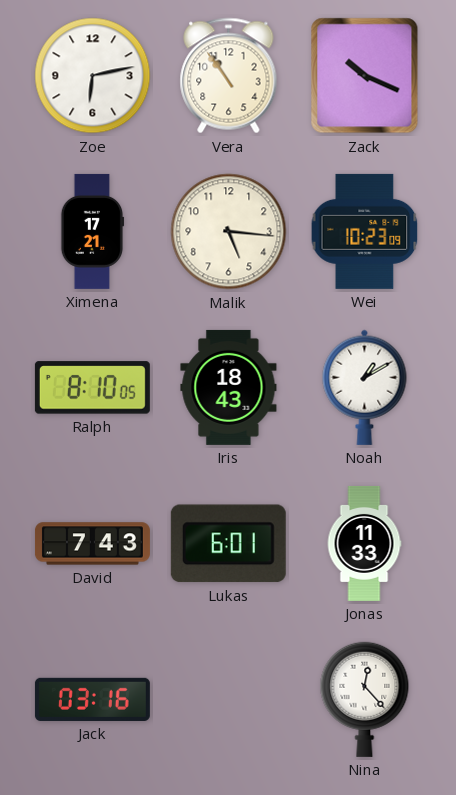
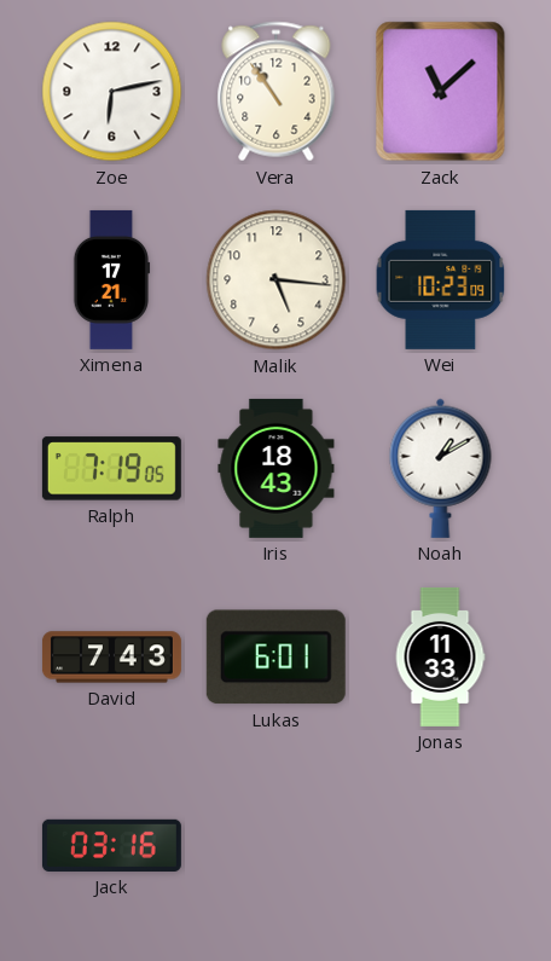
Zack: 10:19 -> 11:08
Ralph: 8:10 -> 7:19
Nina: 12:23 -> none
